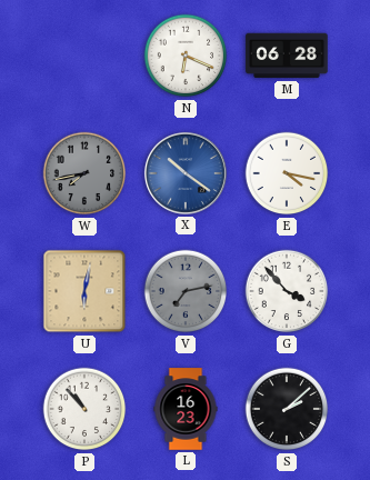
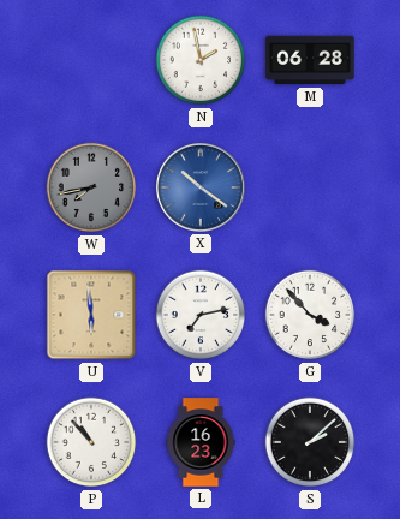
N: 6:19 -> 1:58
E: 4:17 -> none
U: 6:02 -> 5:59
V dial: grey -> white
